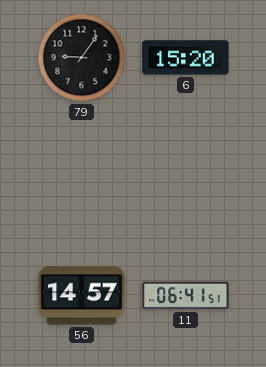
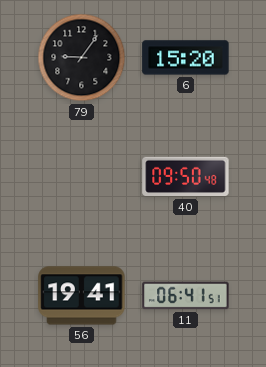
40: none -> 09:50
56: 14:57 -> 19:41
